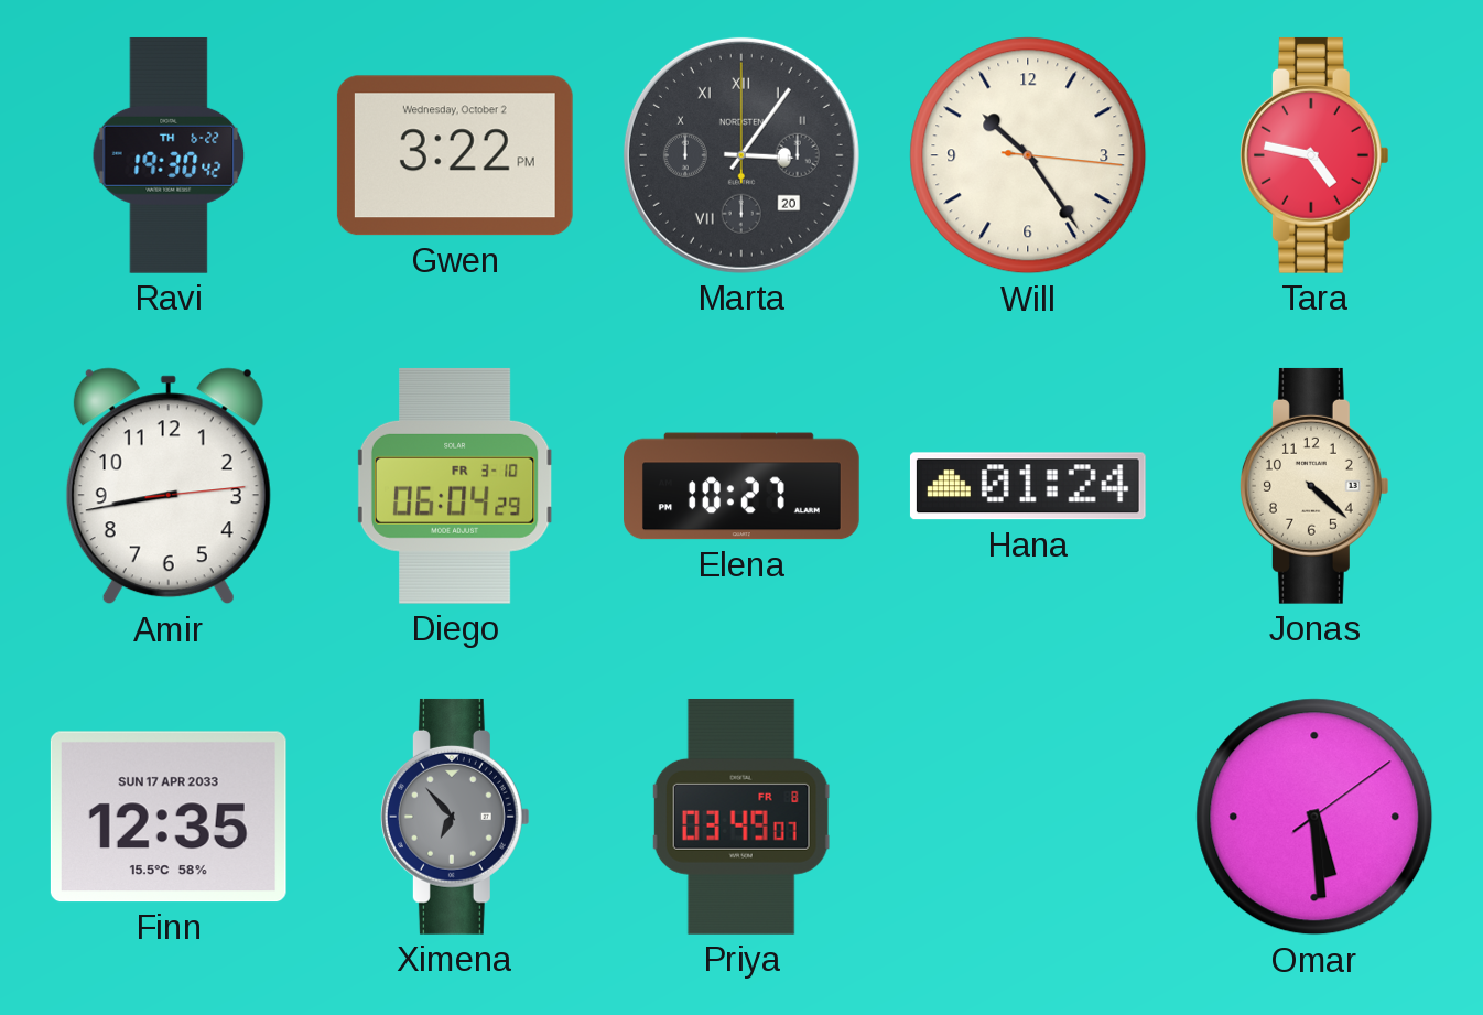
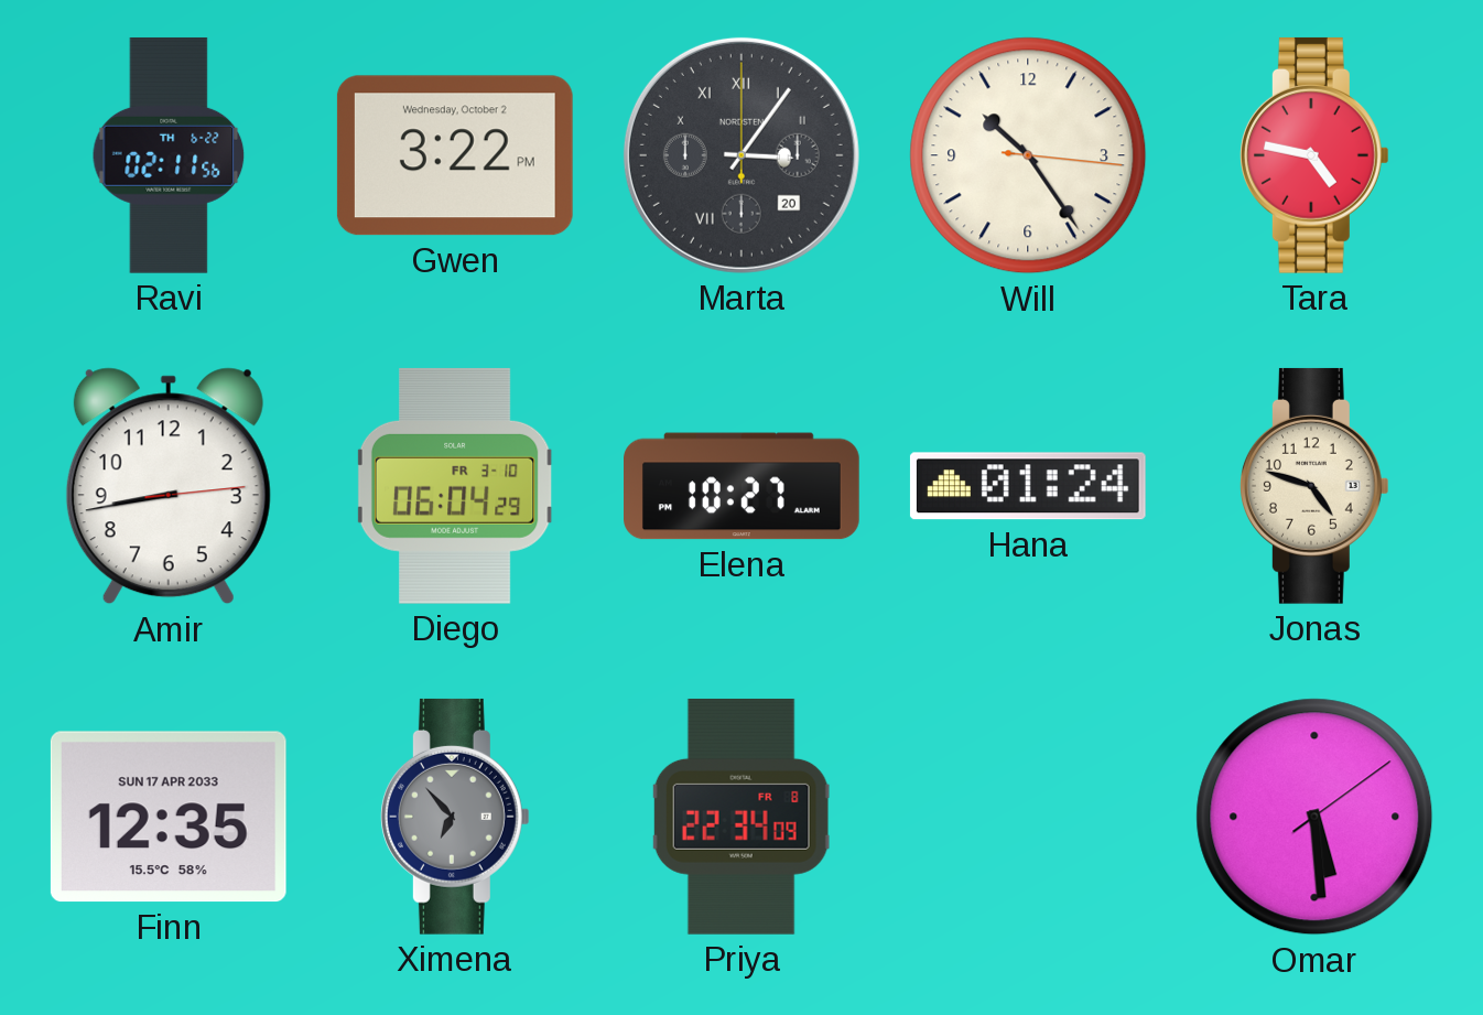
Ravi: 19:30 -> 02:11
Jonas: 4:22 -> 4:48
Priya: 03:49 -> 22:34
